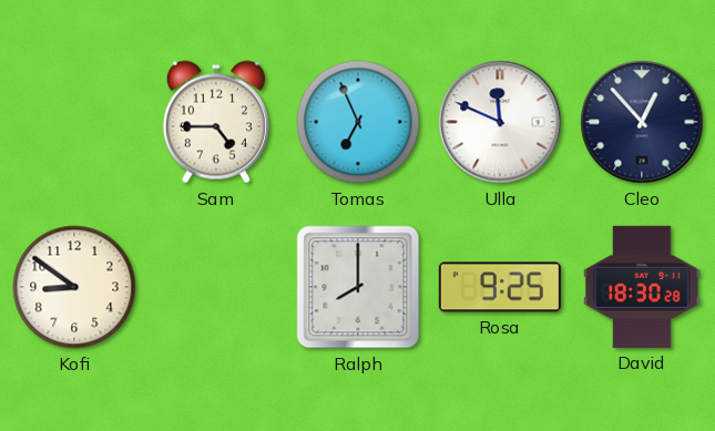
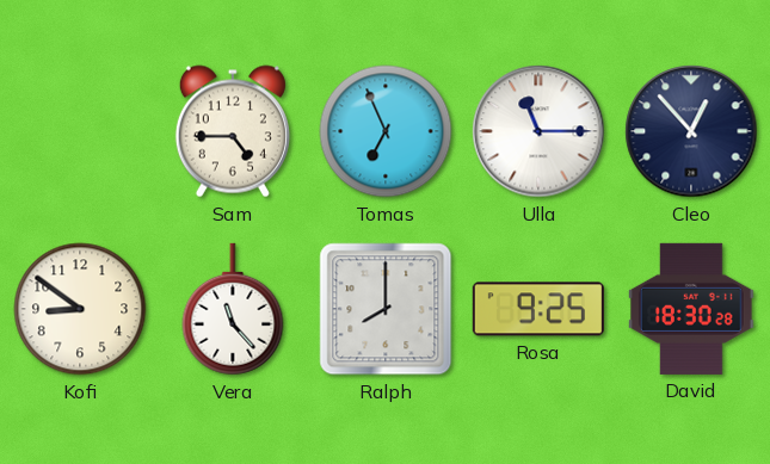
Ulla: 11:49 -> 11:15
Vera: none -> 11:23
